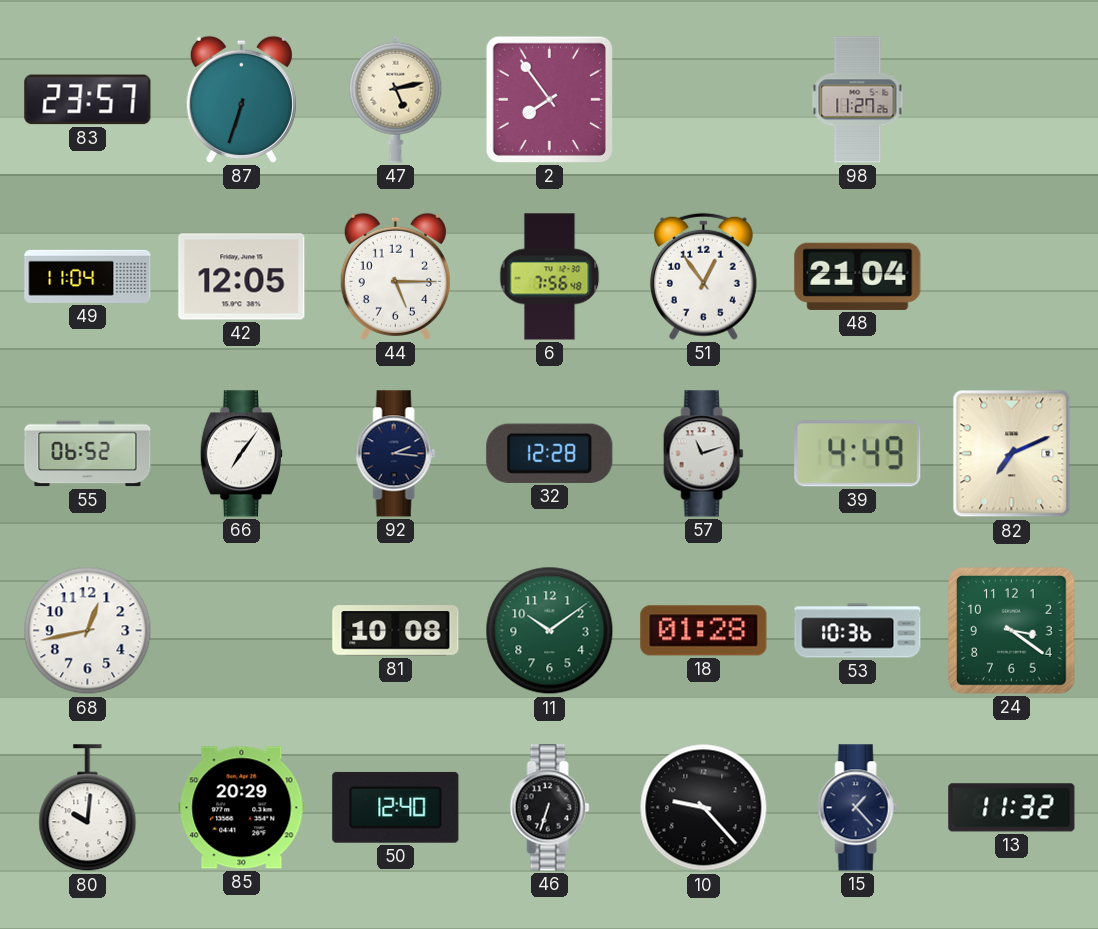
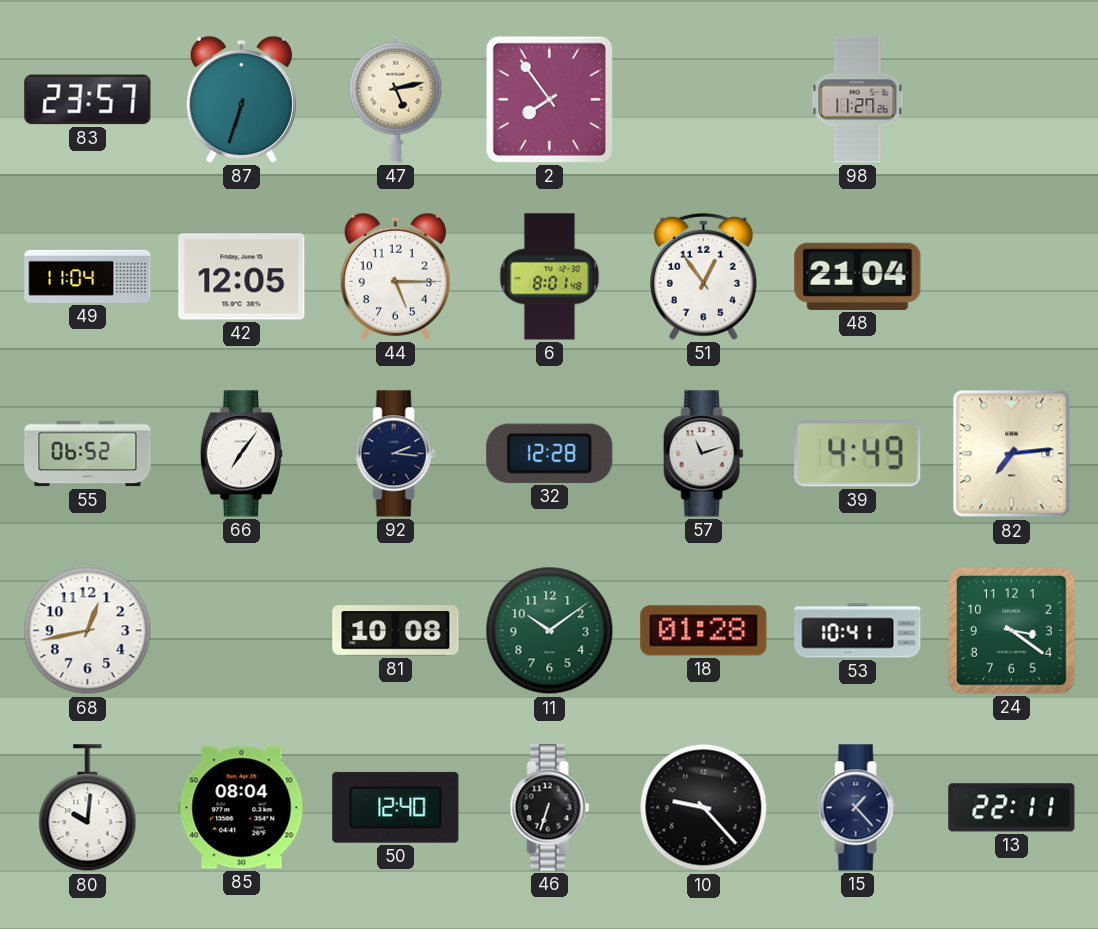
6: 7:56 -> 8:01
82: 7:11 -> 7:14
53: 10:36 -> 10:41
85: 20:29 -> 08:04
13: 11:32 -> 22:11
